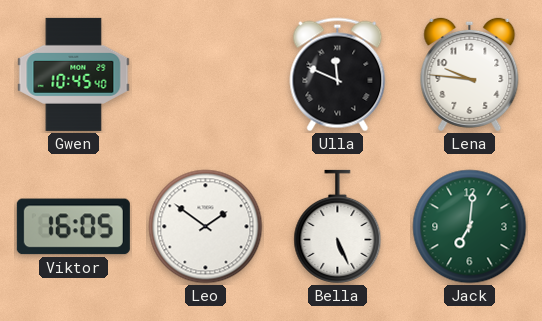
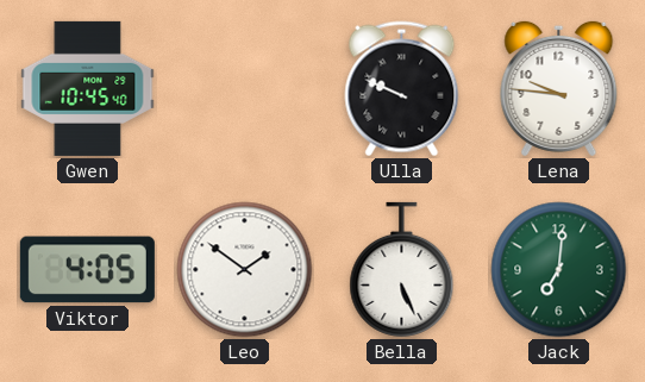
Ulla: 11:49 -> 9:49
Viktor: 16:05 -> 4:05
